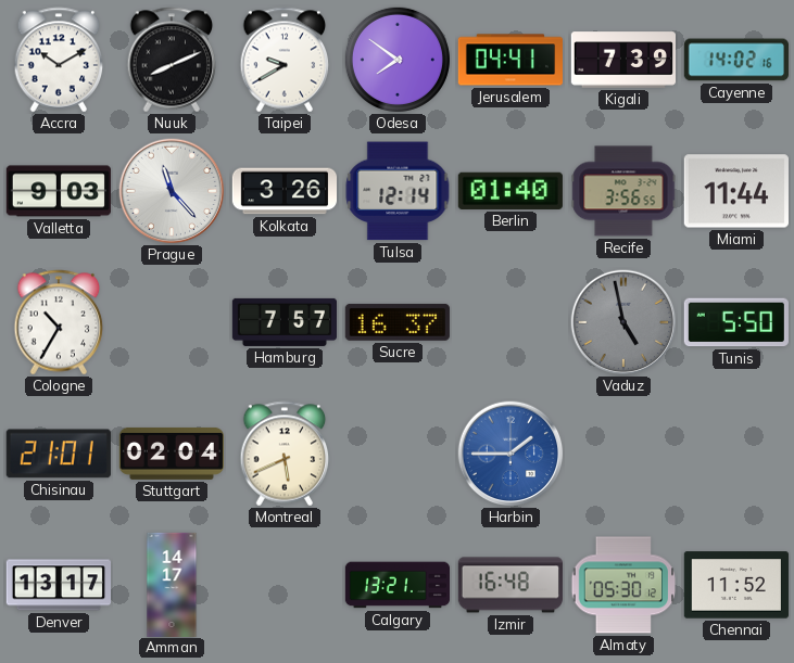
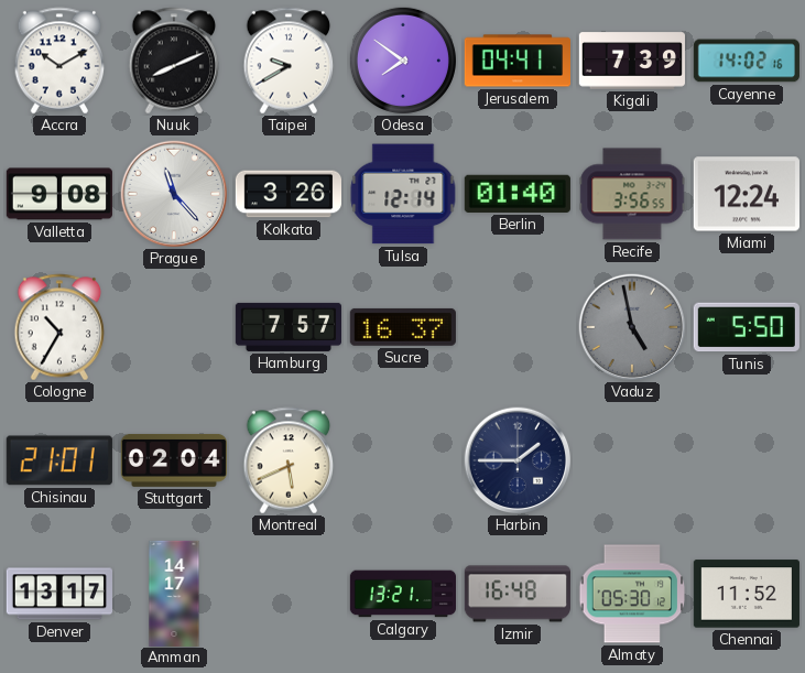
Valletta: 9:03 -> 9:08
Miami: 11:44 -> 12:24
Harbin dial: blue -> navy
